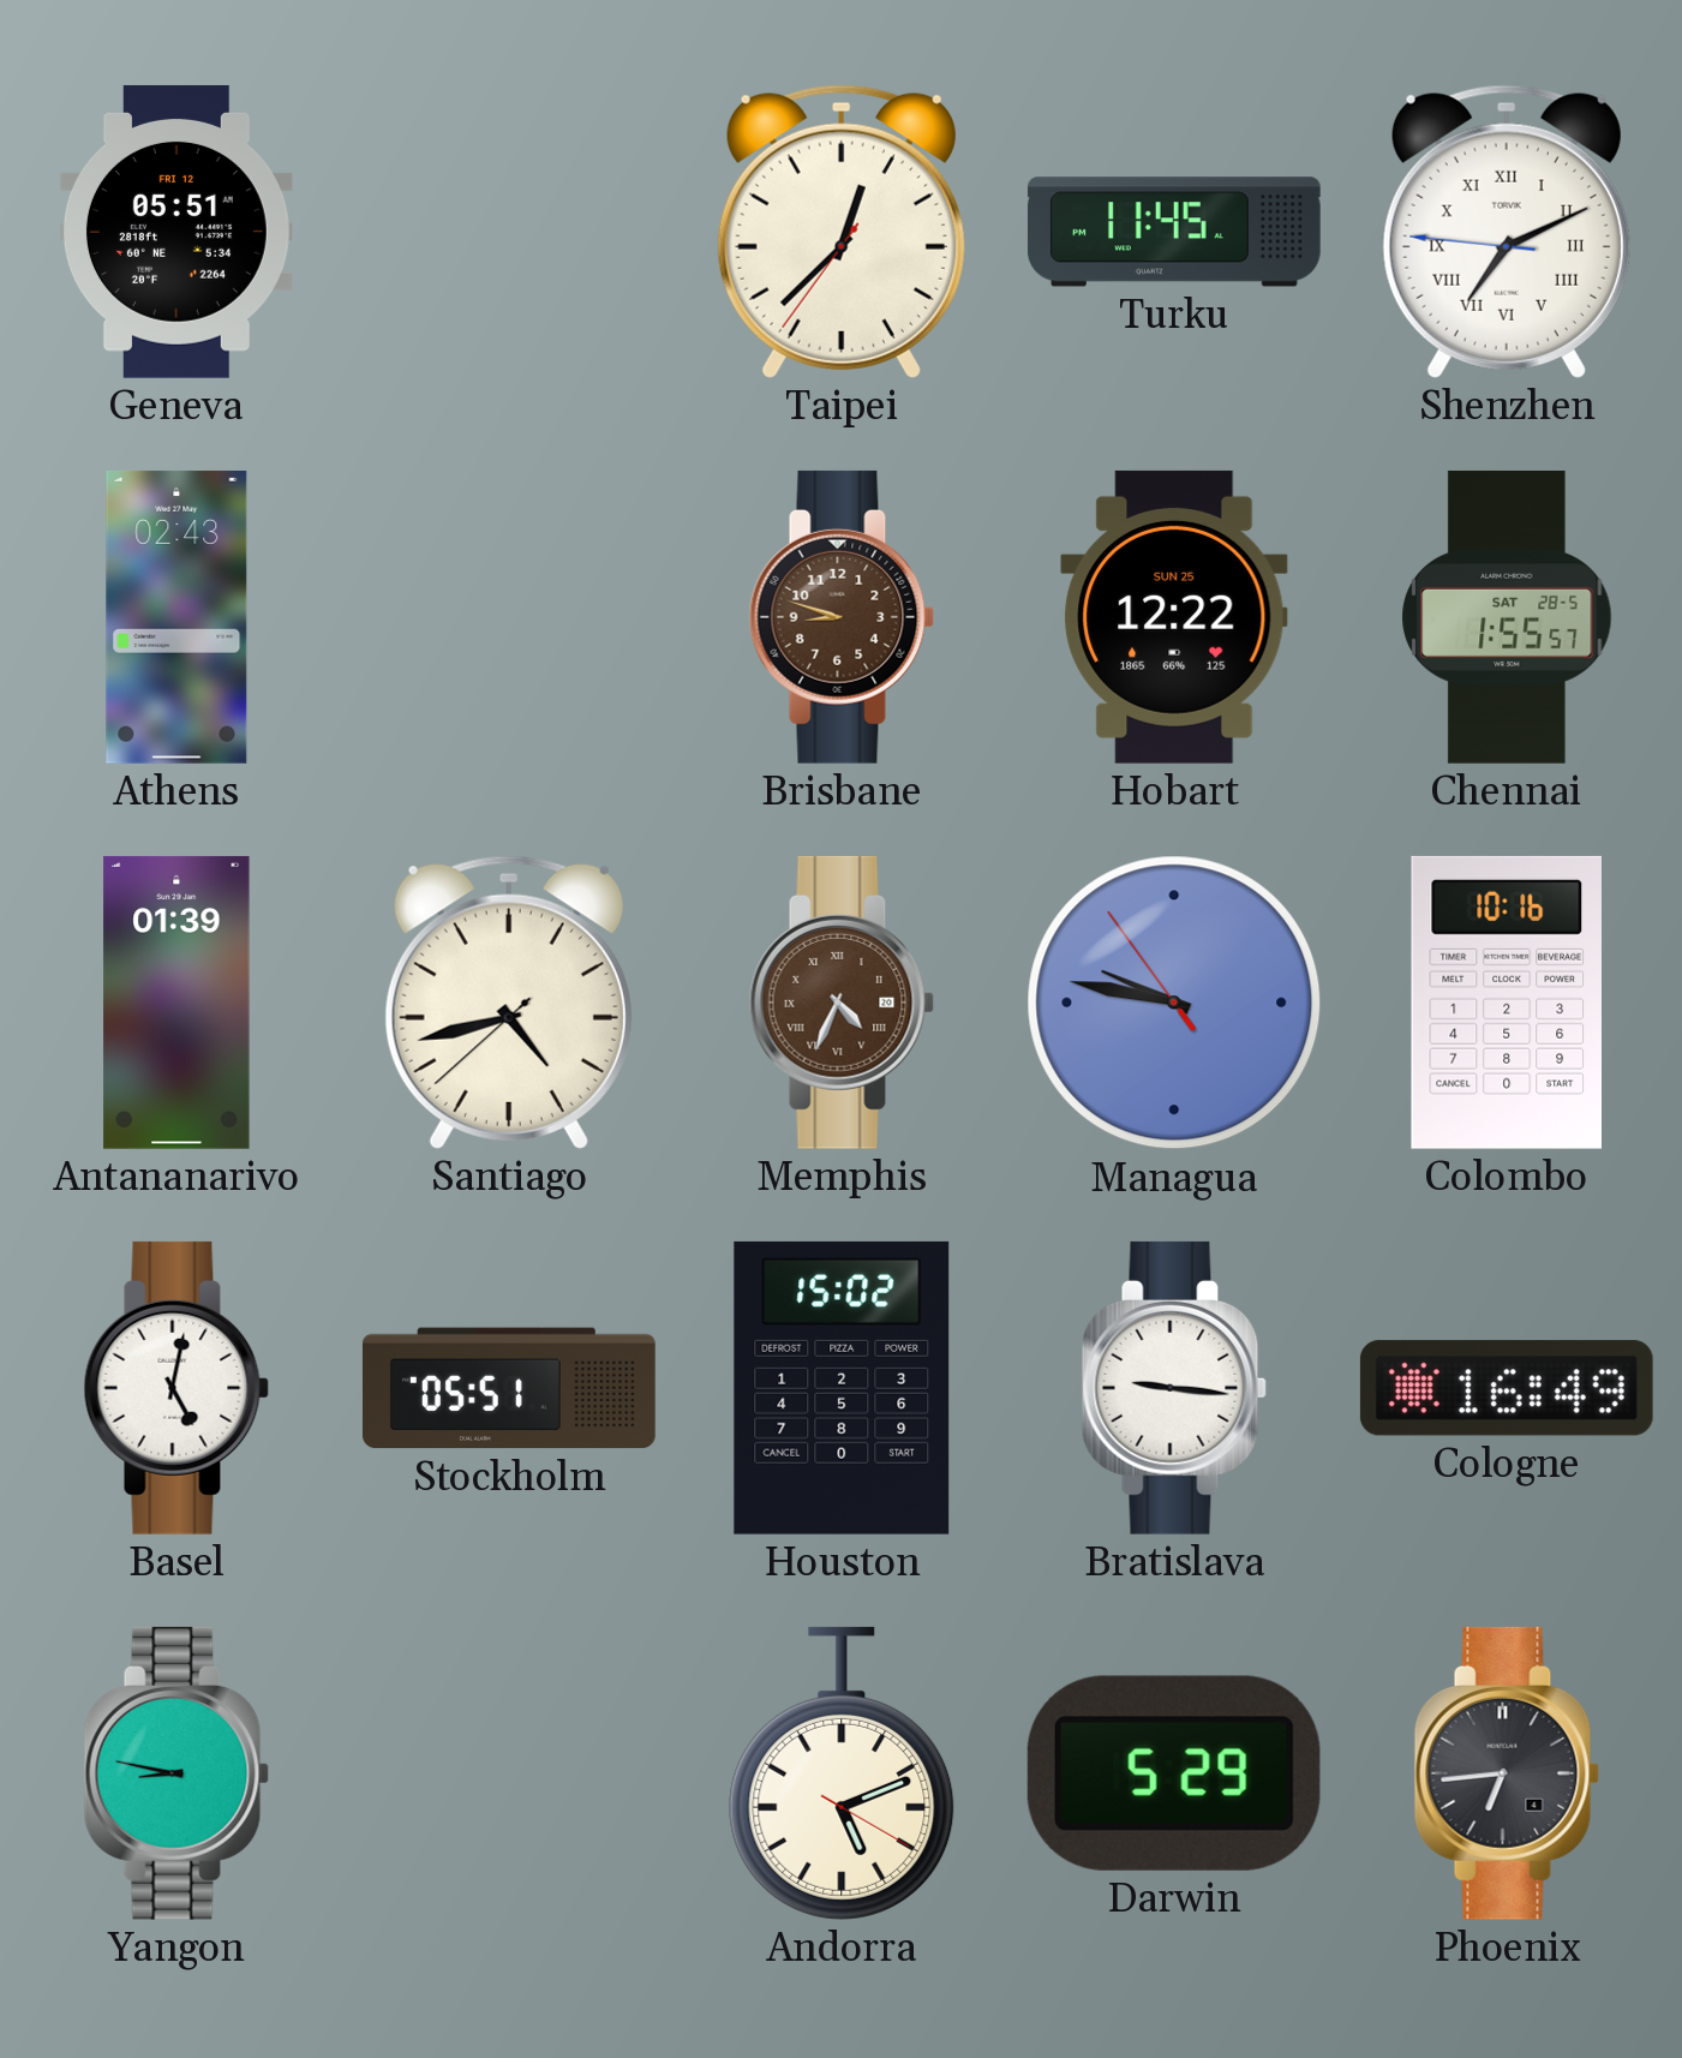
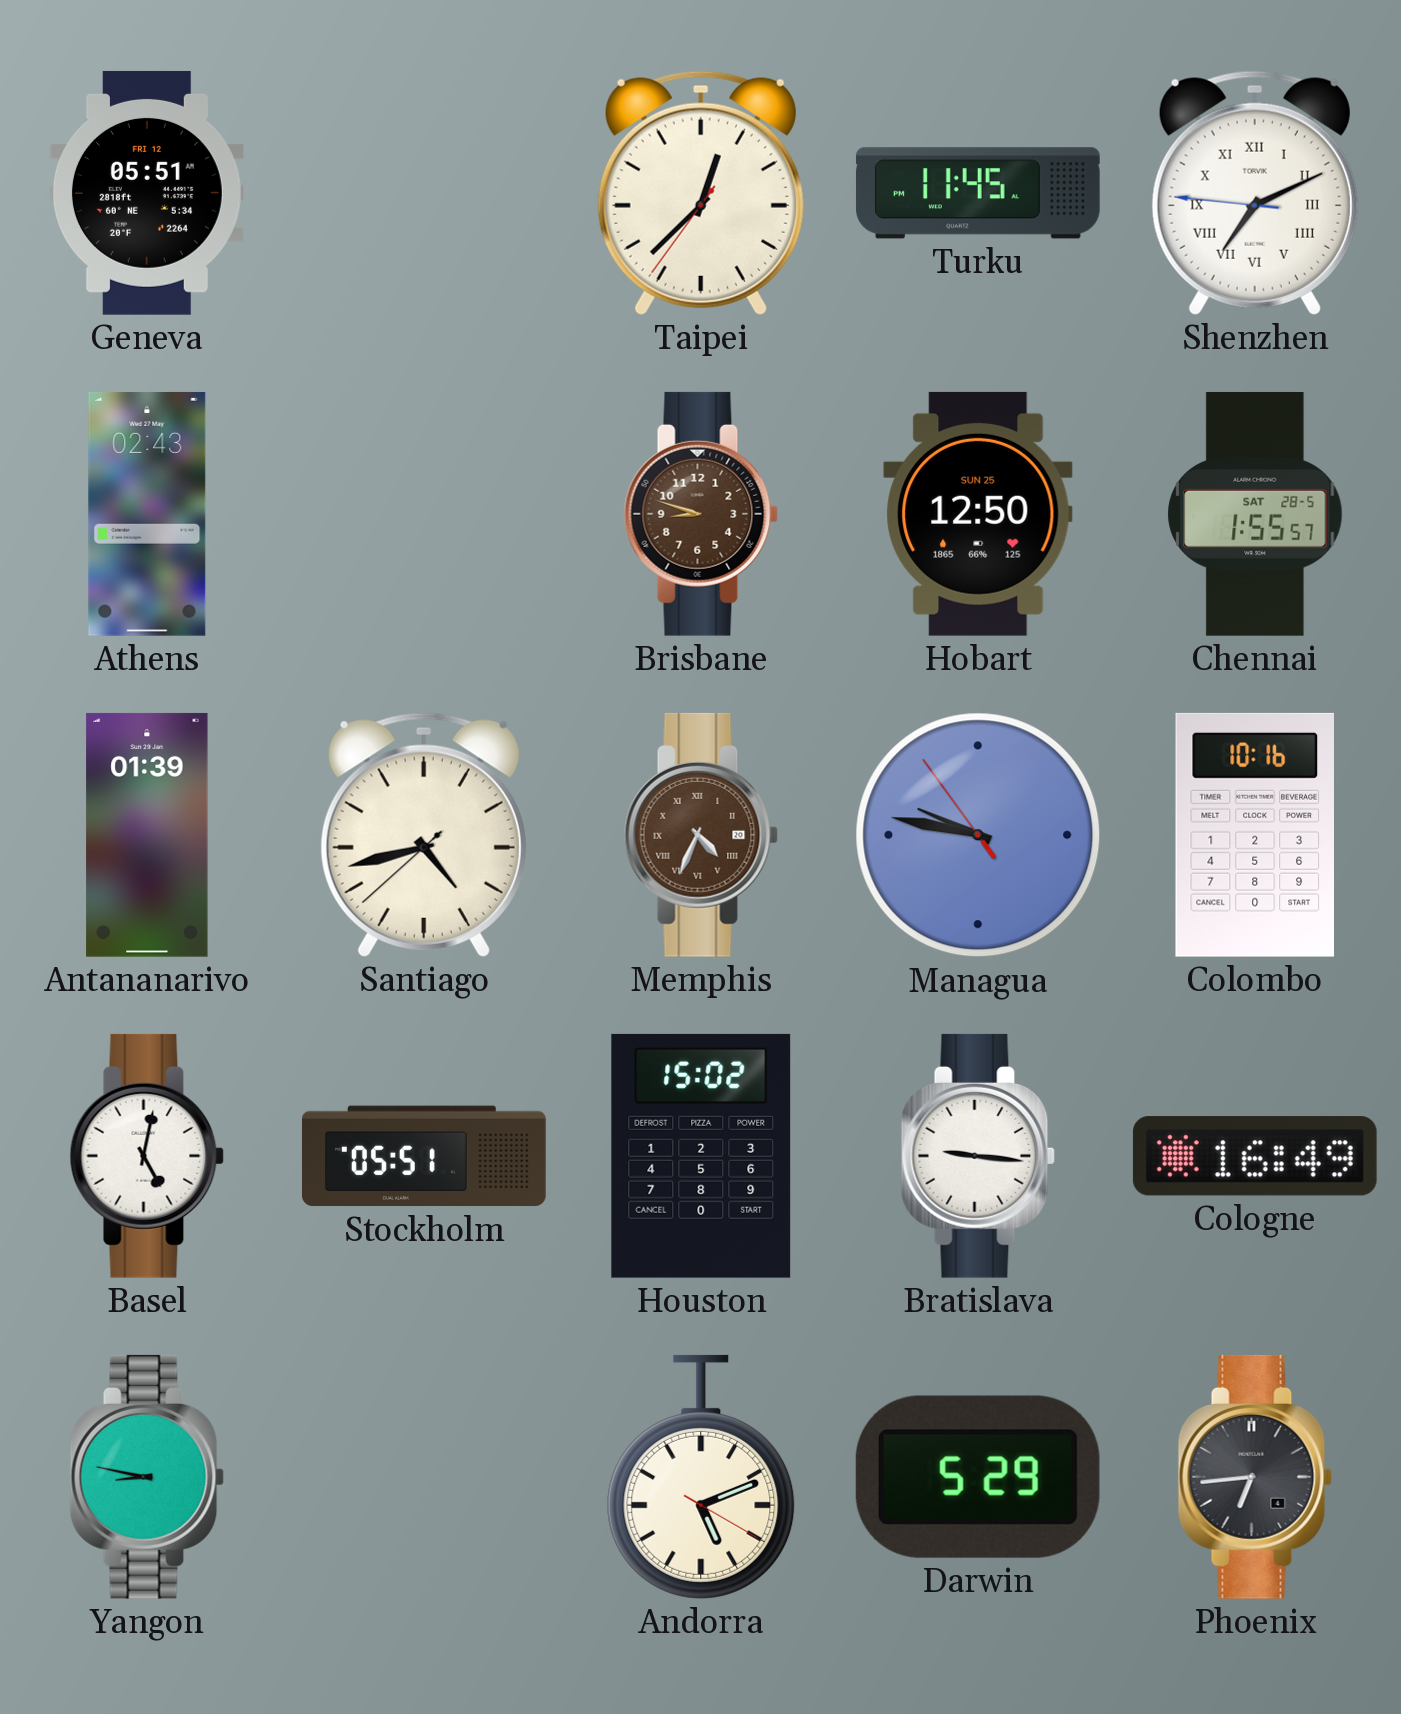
Hobart: 12:22 -> 12:50
